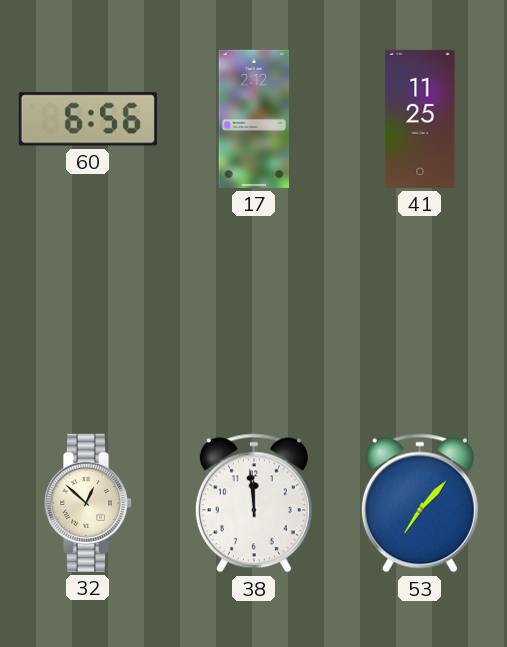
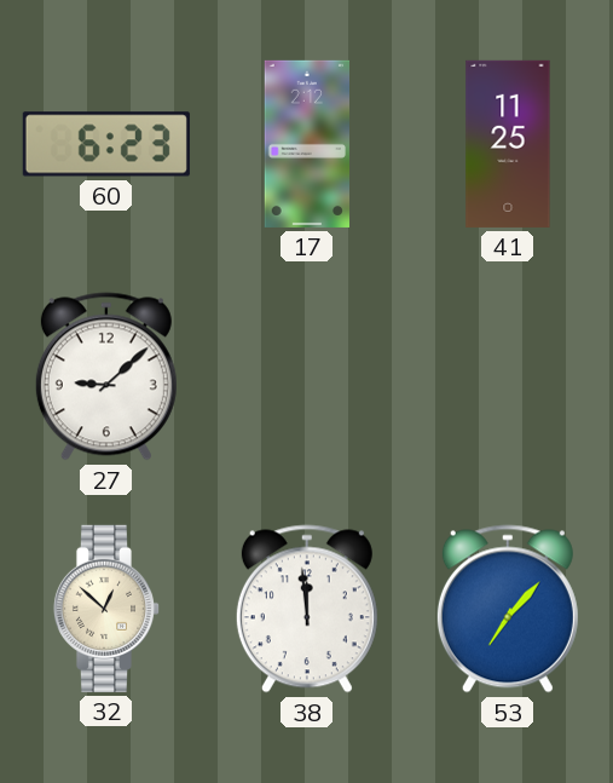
60: 6:56 -> 6:23
27: none -> 9:08
